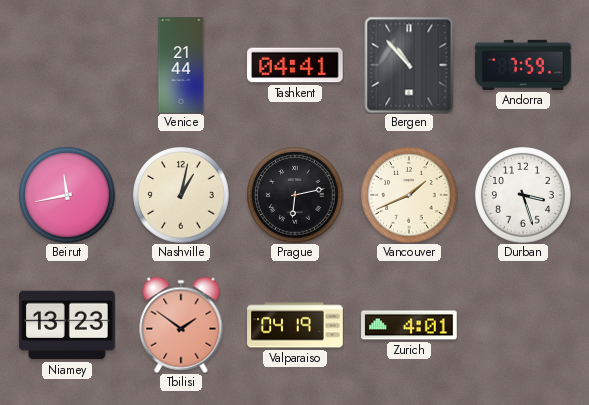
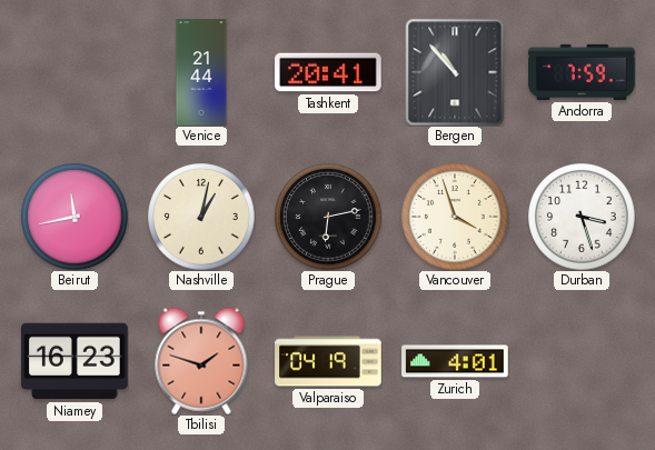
Tashkent: 04:41 -> 20:41
Vancouver: 1:41 -> 3:57
Niamey: 13:23 -> 16:23
Tbilisi: 1:51 -> 1:48
